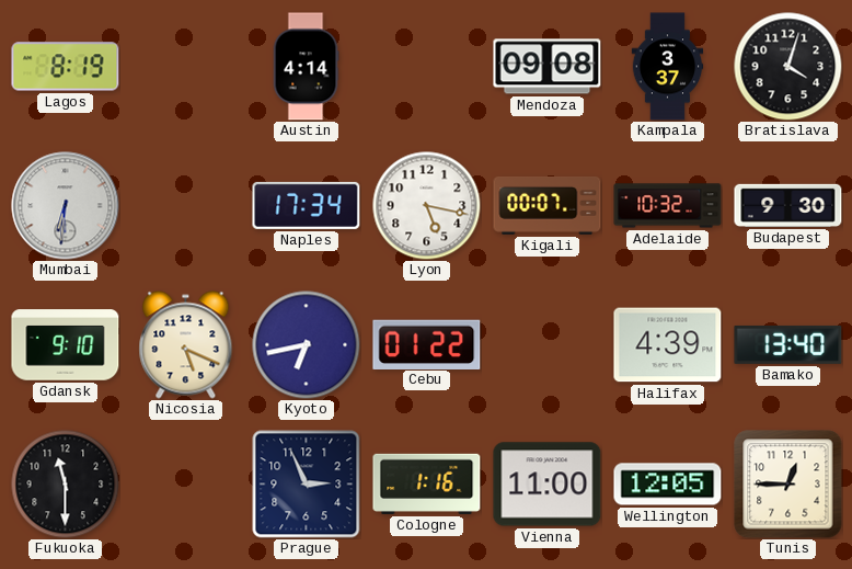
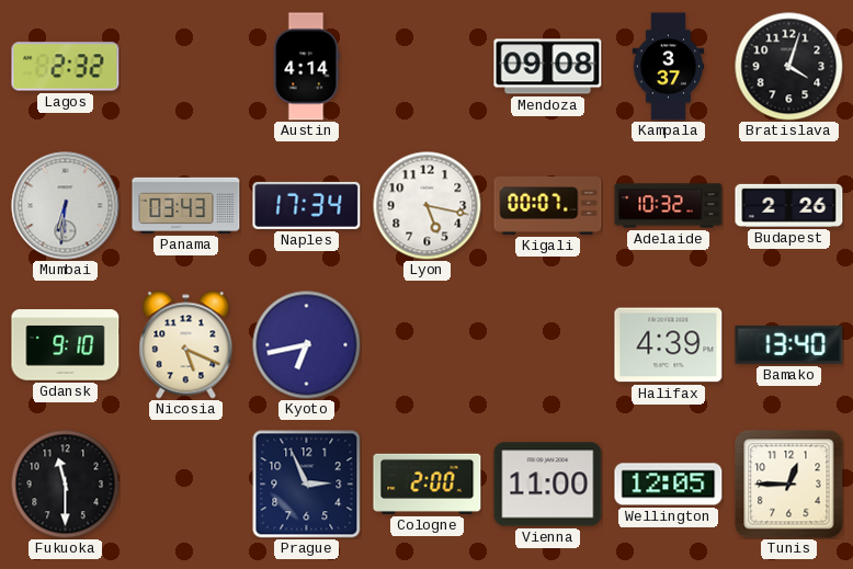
Lagos: 8:19 -> 2:32
Panama: none -> 03:43
Budapest: 9:30 -> 2:26
Cebu: 01:22 -> none
Cologne: 1:16 -> 2:00
